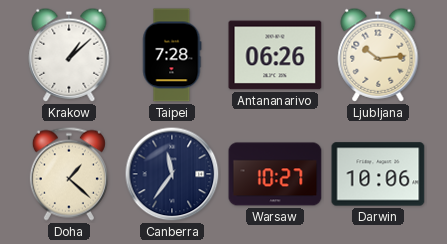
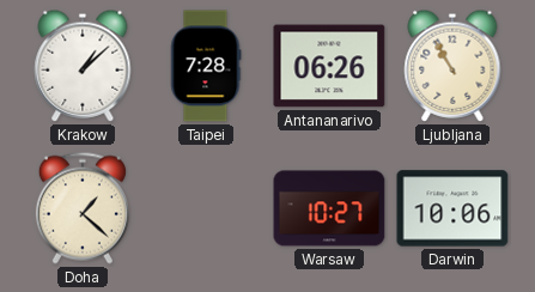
Ljubljana: 10:14 -> 10:55
Canberra: 11:36 -> none
